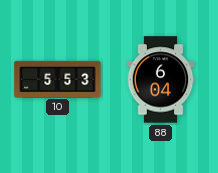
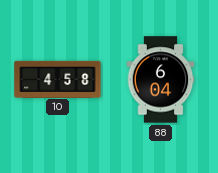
10: 5:53 -> 4:58
